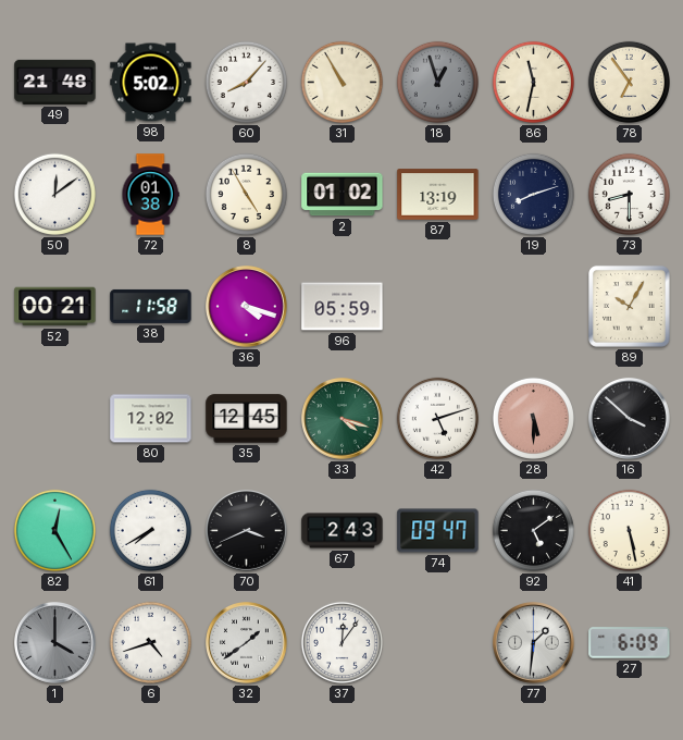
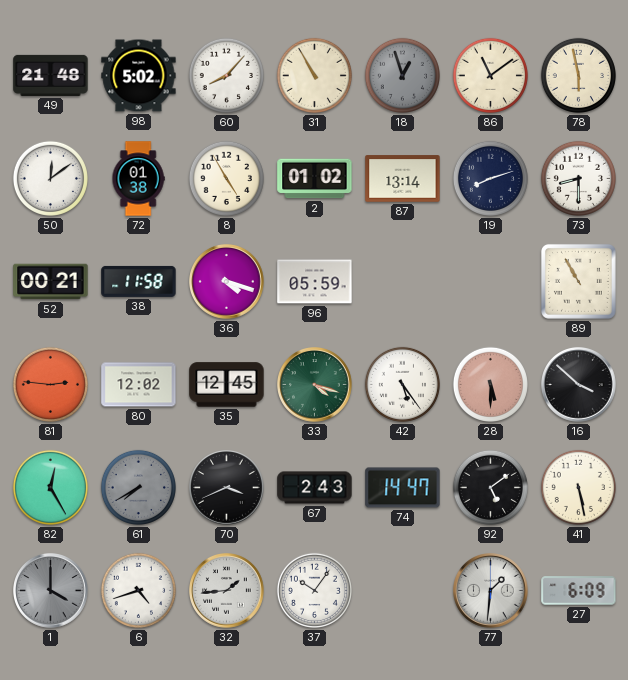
86: 11:32 -> 11:09
78: 6:54 -> 5:58
87: 13:19 -> 13:14
89: 10:05 -> 10:55
81: none -> 2:46
42: 5:12 -> 5:24
61 dial: white -> grey
74: 09:47 -> 14:47
32: 1:39 -> 1:44
37: 12:06 -> 10:06
